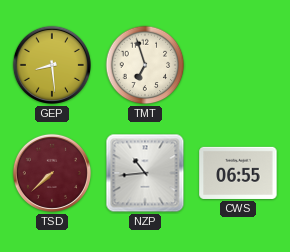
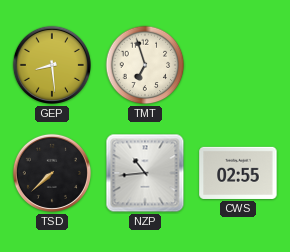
TSD dial: burgundy -> black
CWS: 06:55 -> 02:55
